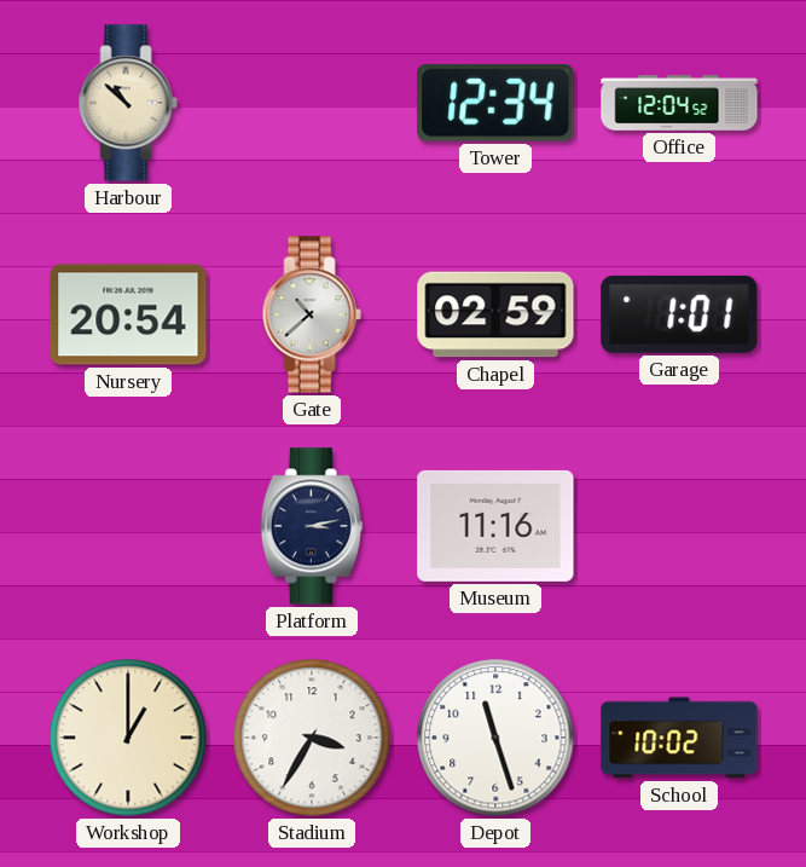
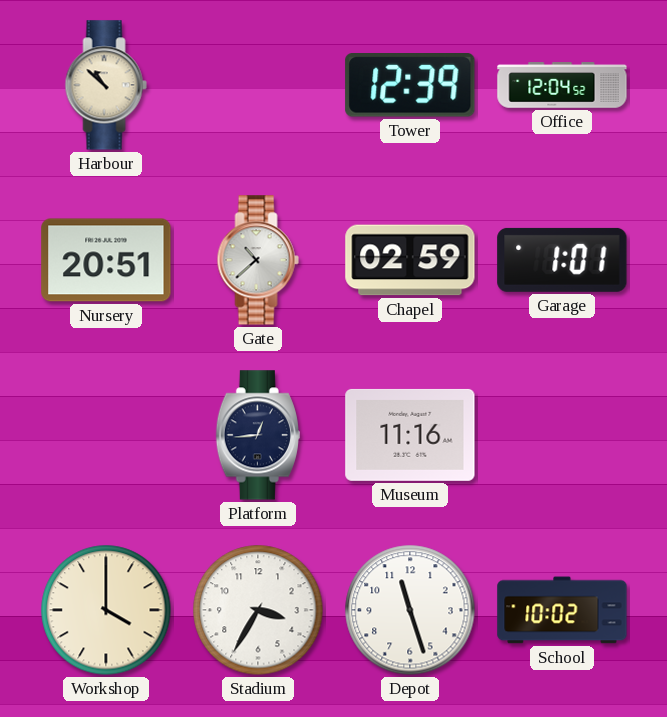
Tower: 12:34 -> 12:39
Nursery: 20:54 -> 20:51
Platform: 3:13 -> 12:44
Workshop: 1:00 -> 4:00
